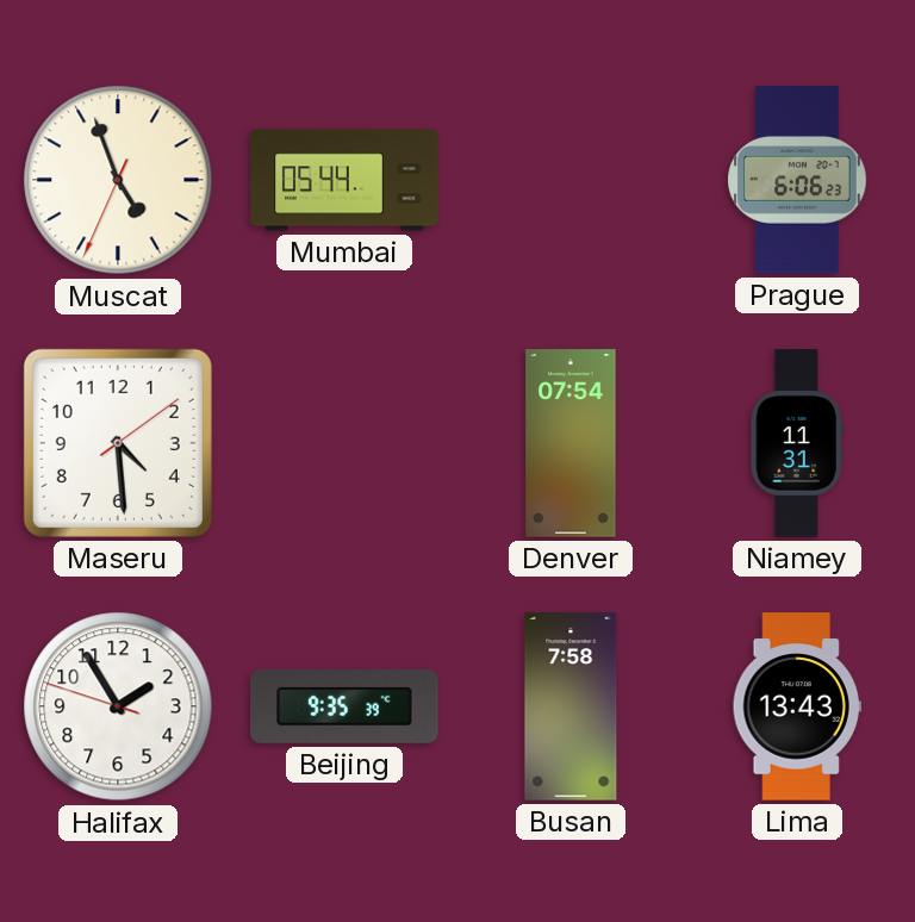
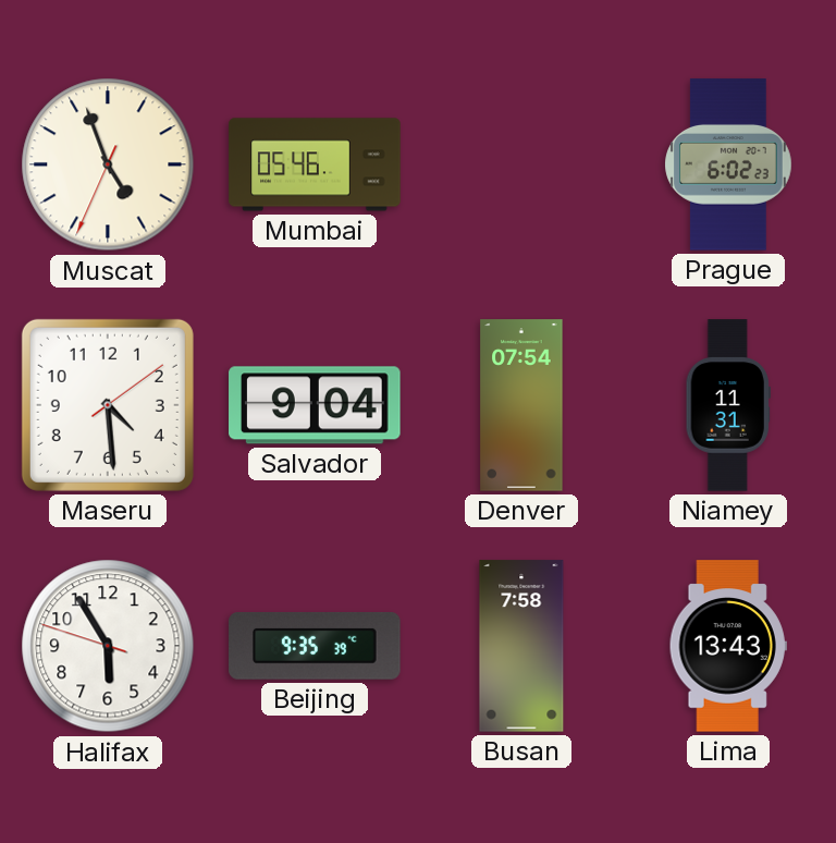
Mumbai: 05:44 -> 05:46
Prague: 6:06 -> 6:02
Salvador: none -> 9:04
Halifax: 1:54 -> 5:54
